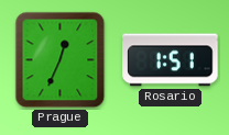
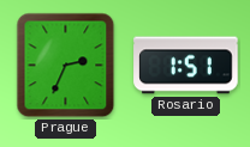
Prague: 12:34 -> 2:34
